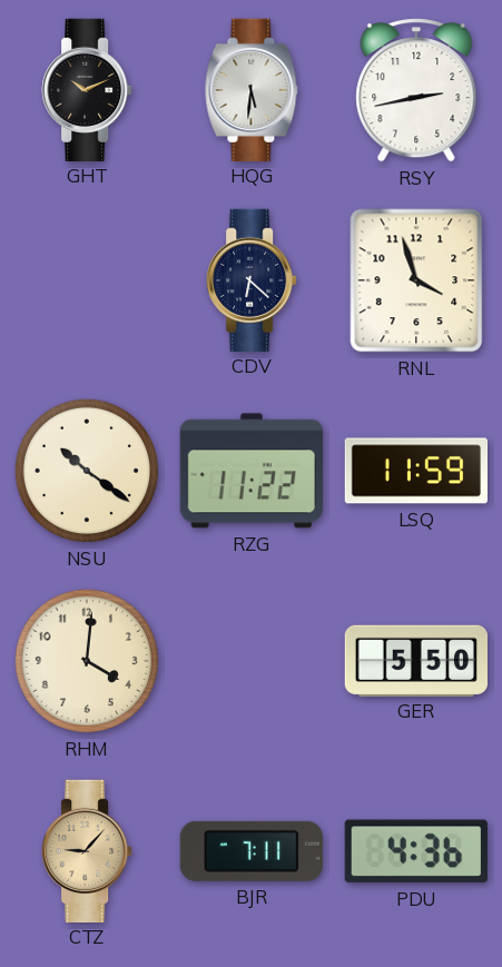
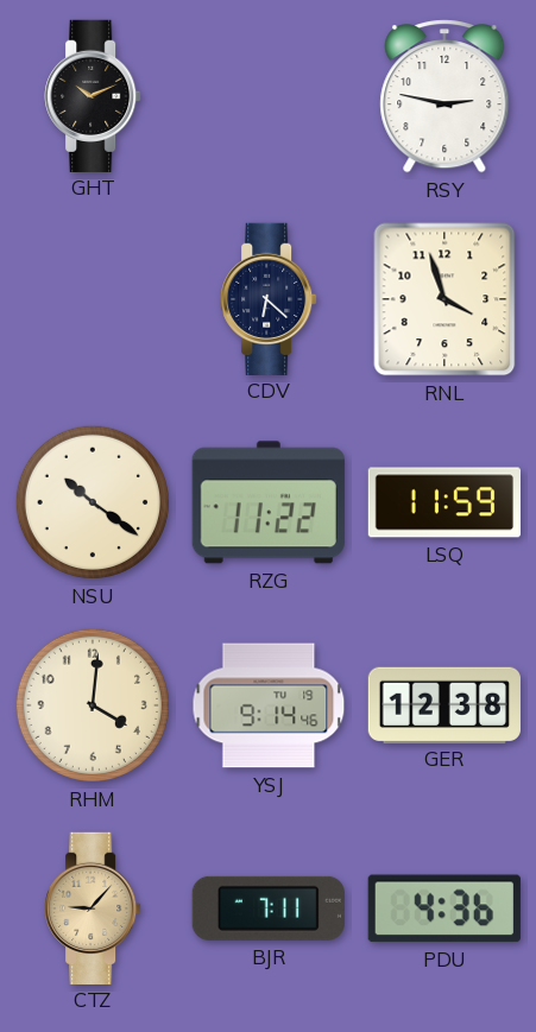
HQG: 5:31 -> none
RSY: 2:43 -> 2:47
YSJ: none -> 9:14
GER: 5:50 -> 12:38
